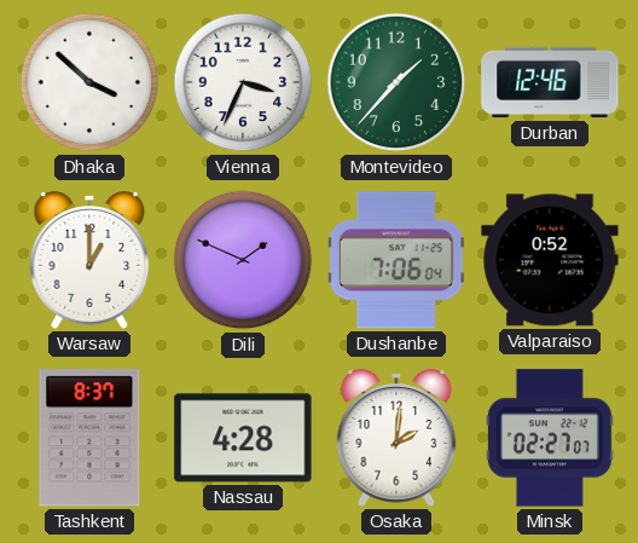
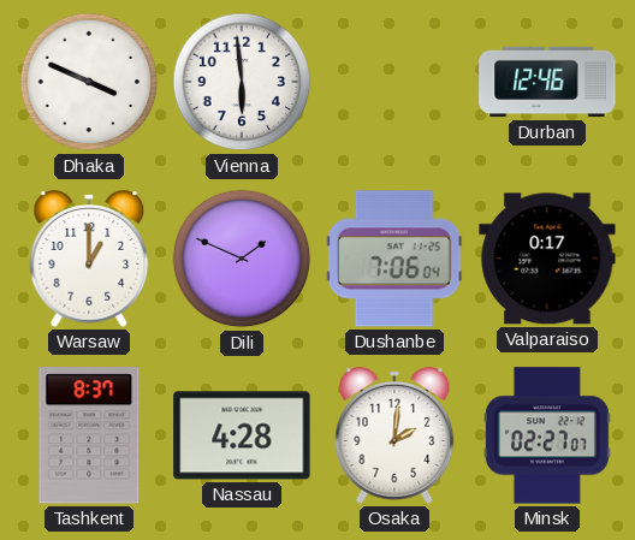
Dhaka: 3:52 -> 3:49
Vienna: 3:34 -> 5:59
Montevideo: 1:37 -> none
Valparaiso: 0:52 -> 0:17
